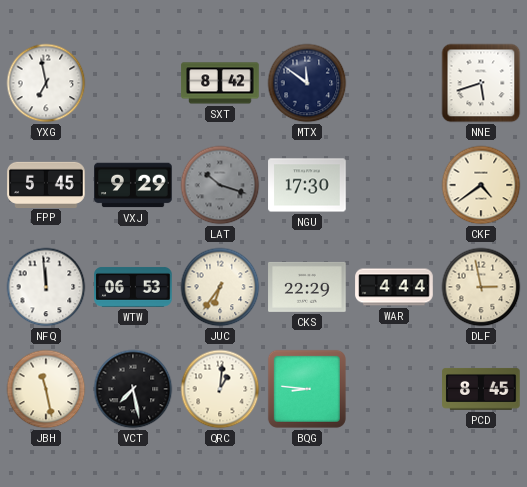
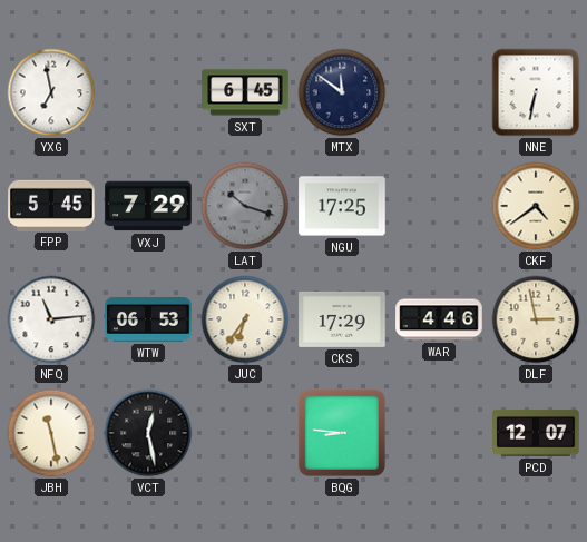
SXT: 8:42 -> 6:45
NNE: 5:42 -> 6:32
VXJ: 9:29 -> 7:29
NGU: 17:30 -> 17:25
NFQ: 11:59 -> 11:14
CKS: 22:29 -> 17:29
WAR: 4:44 -> 4:46
VCT: 7:28 -> 12:28
QRC: 1:01 -> none
PCD: 8:45 -> 12:07
